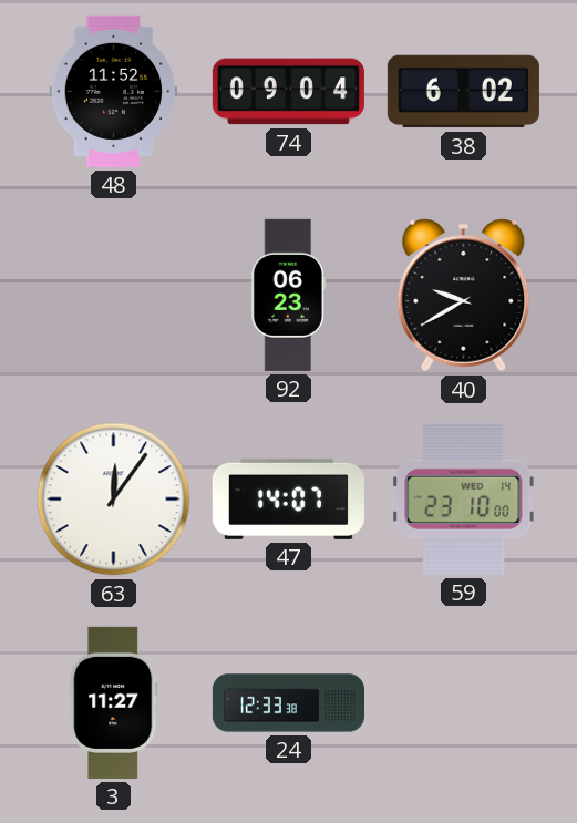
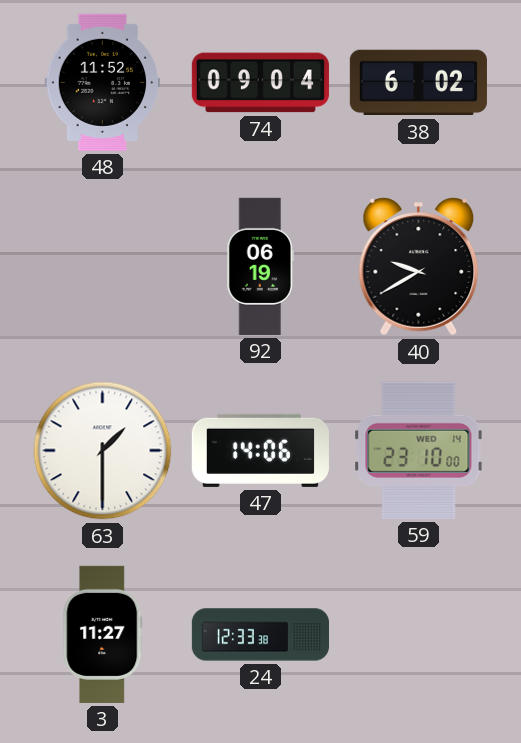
92: 06:23 -> 06:19
63: 12:06 -> 1:30
47: 14:07 -> 14:06
